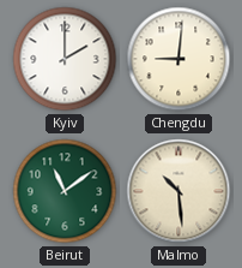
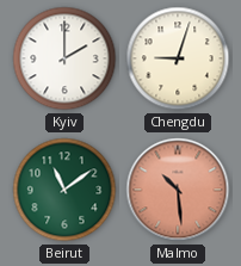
Chengdu: 9:01 -> 9:03
Malmo dial: cream -> salmon
